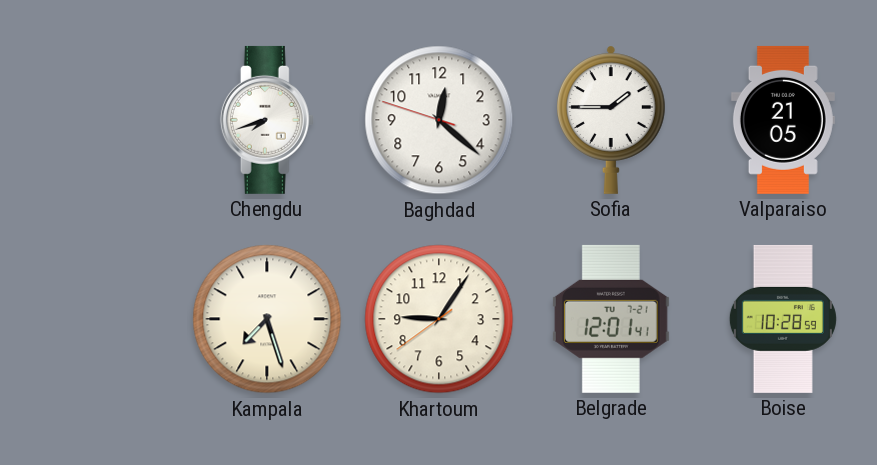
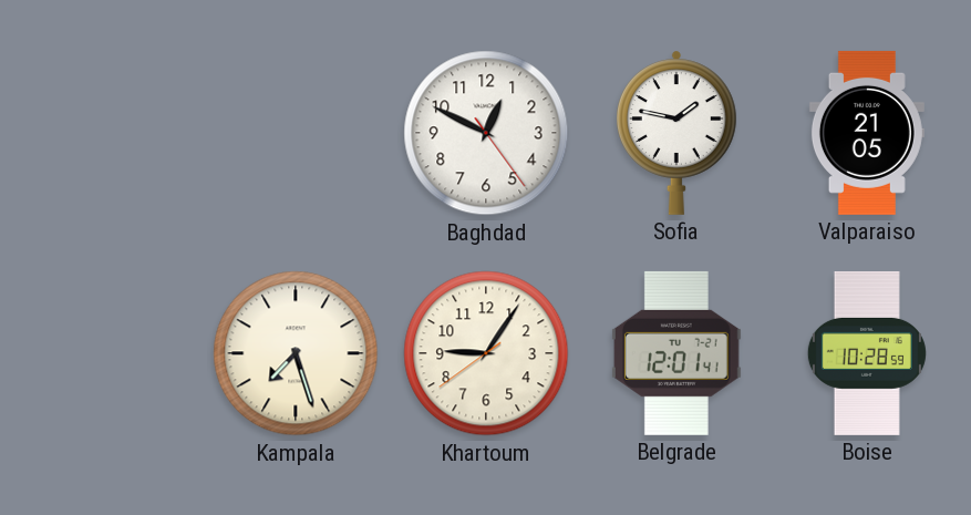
Chengdu: 7:42 -> none
Baghdad: 12:21 -> 12:49
Sofia: 1:45 -> 1:47
